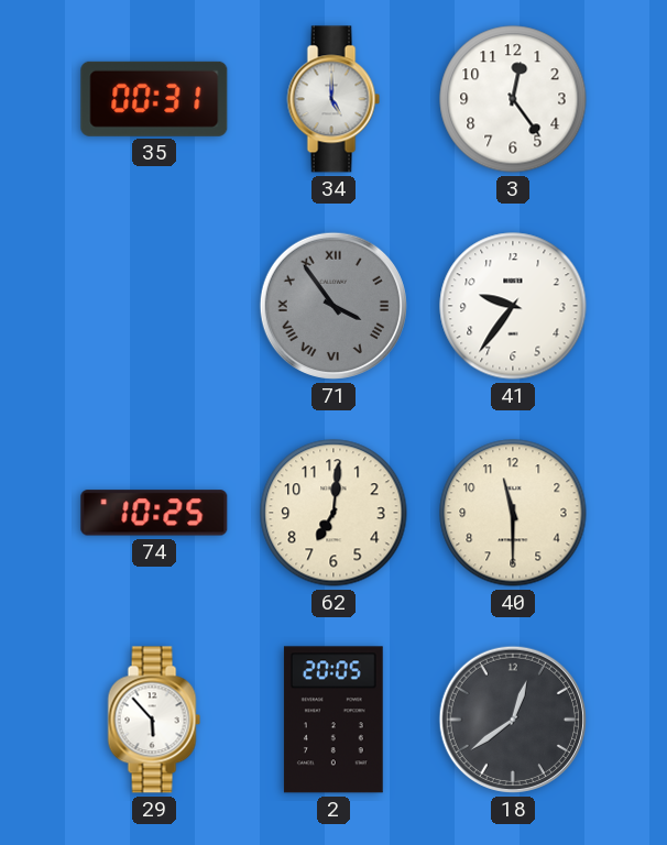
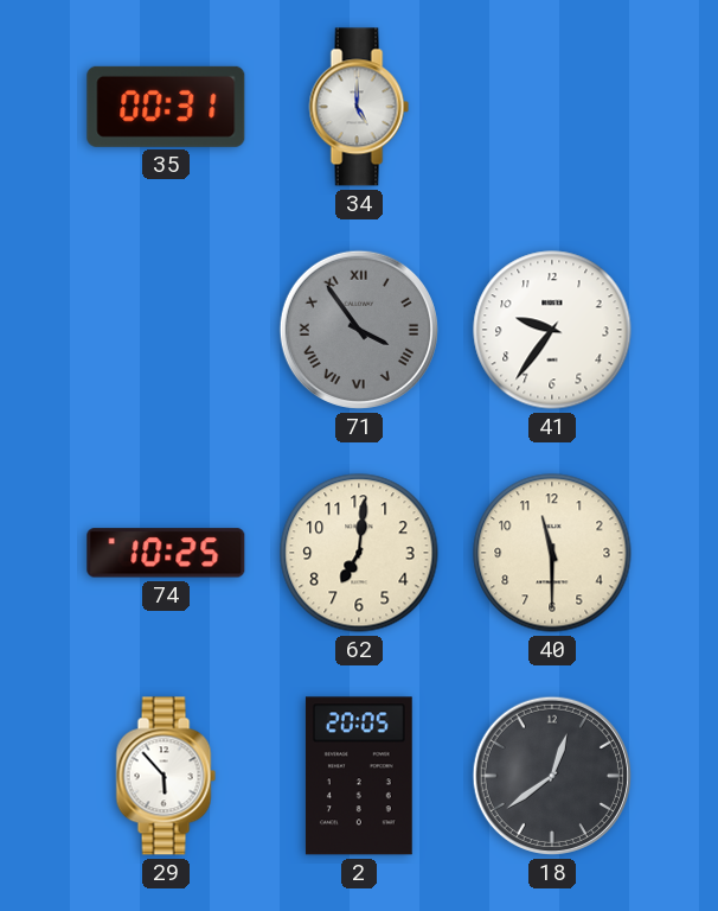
3: 12:24 -> none
